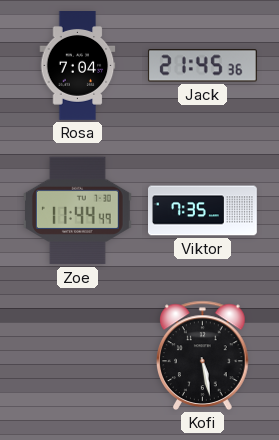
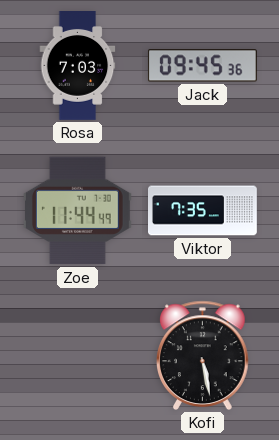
Rosa: 7:04 -> 7:03
Jack: 21:45 -> 09:45
